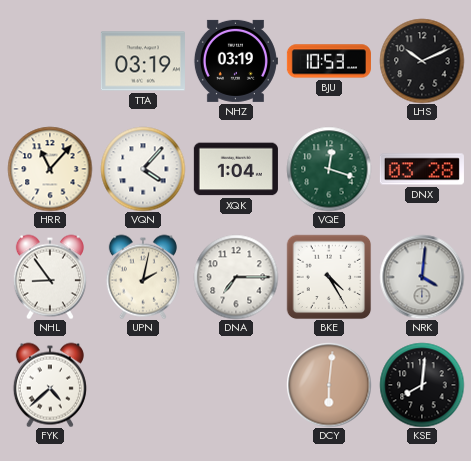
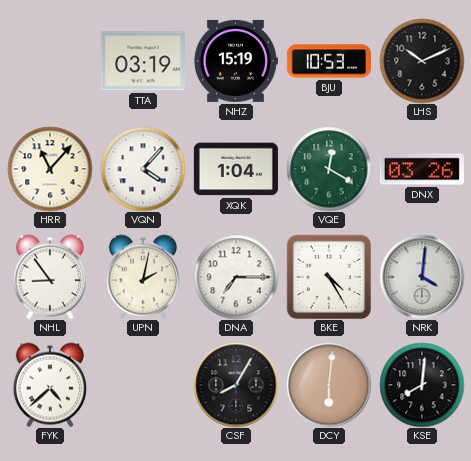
NHZ: 03:19 -> 15:19
VQE: 12:18 -> 12:20
DNX: 03:28 -> 03:26
CSF: none -> 8:05
